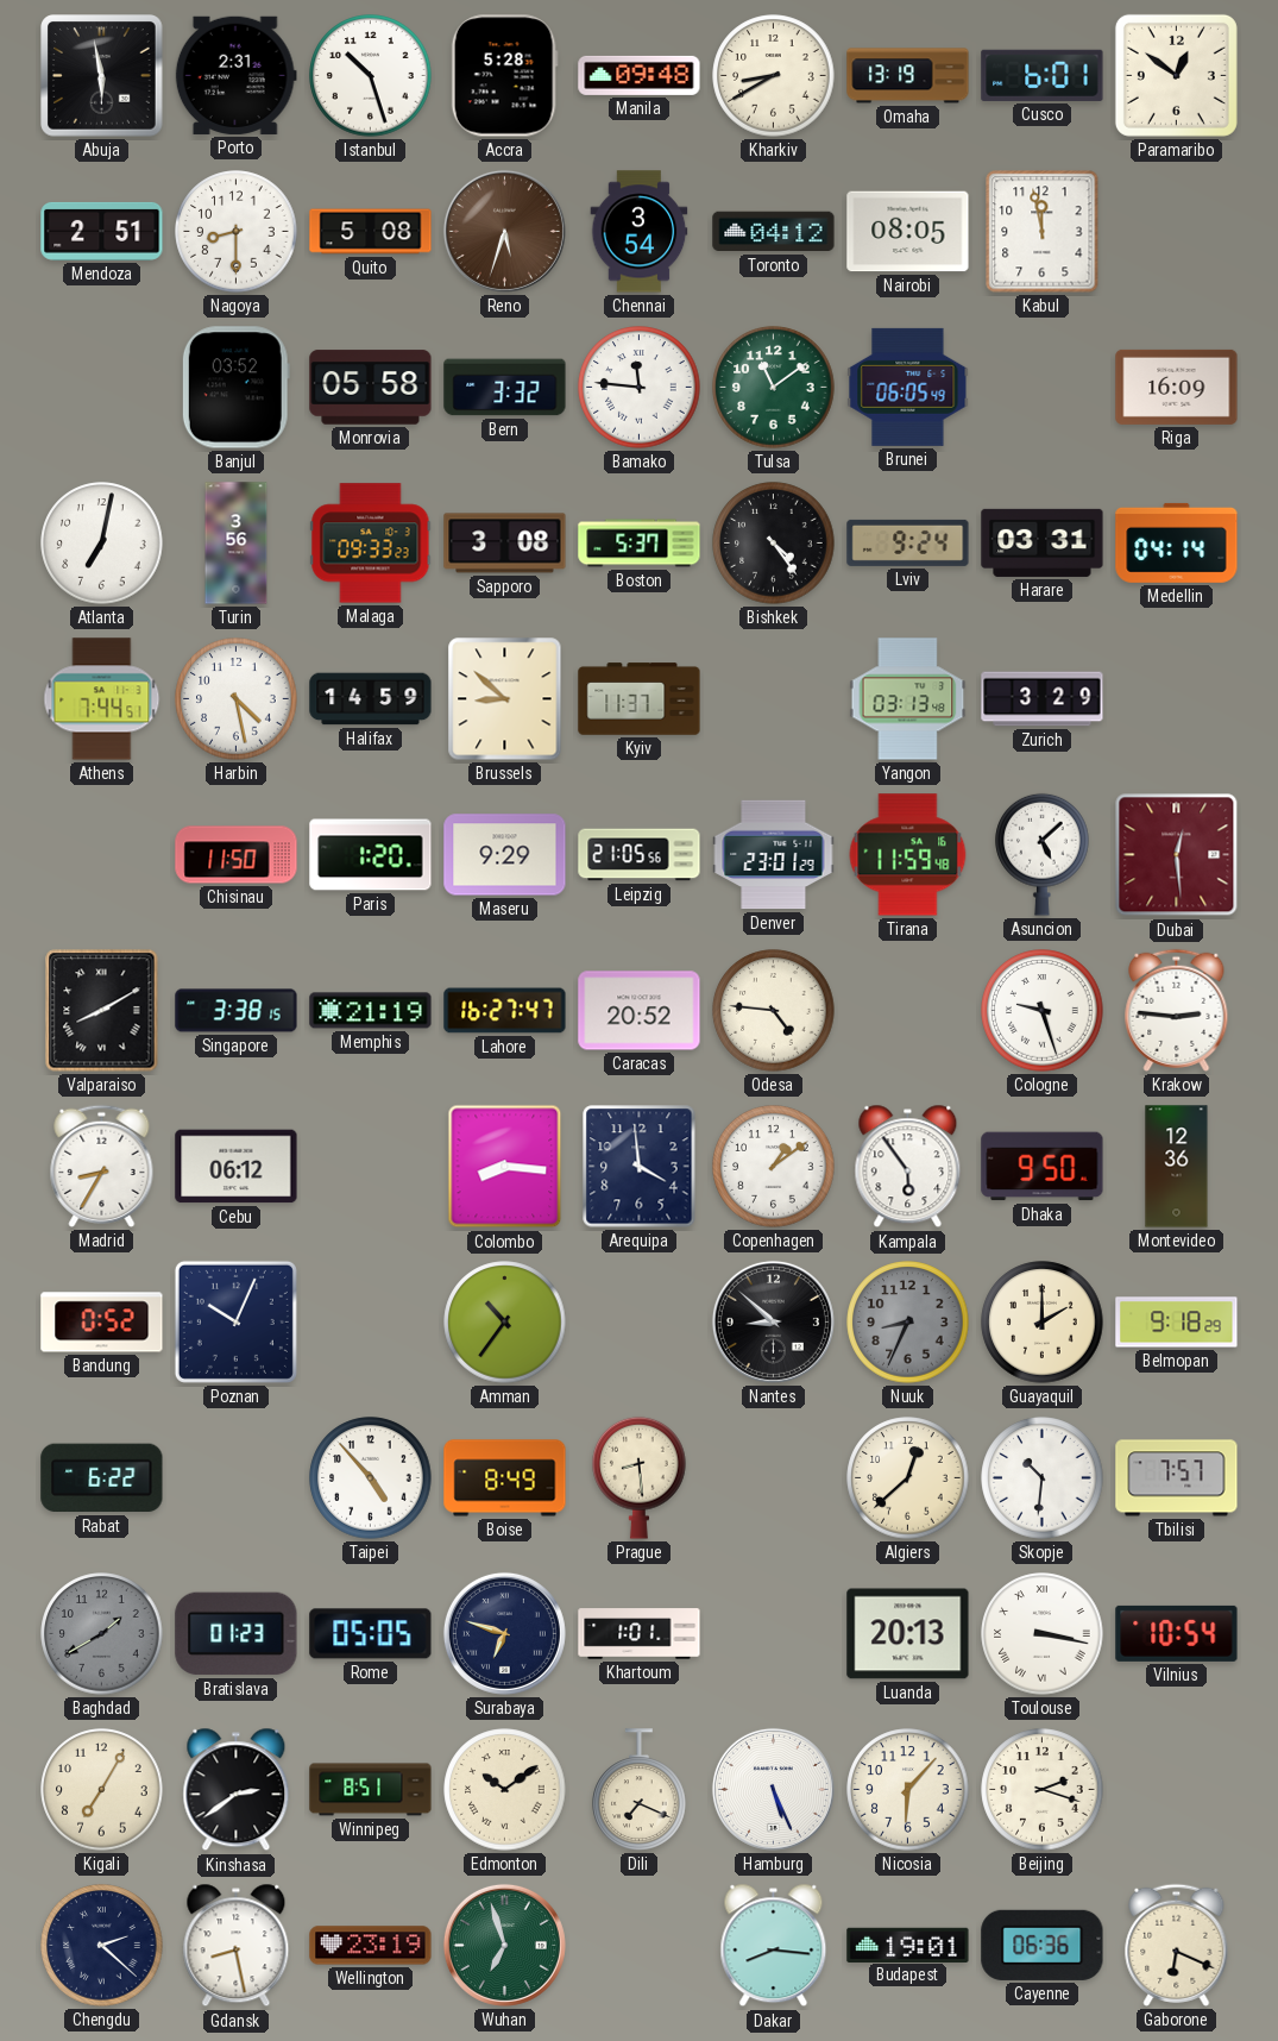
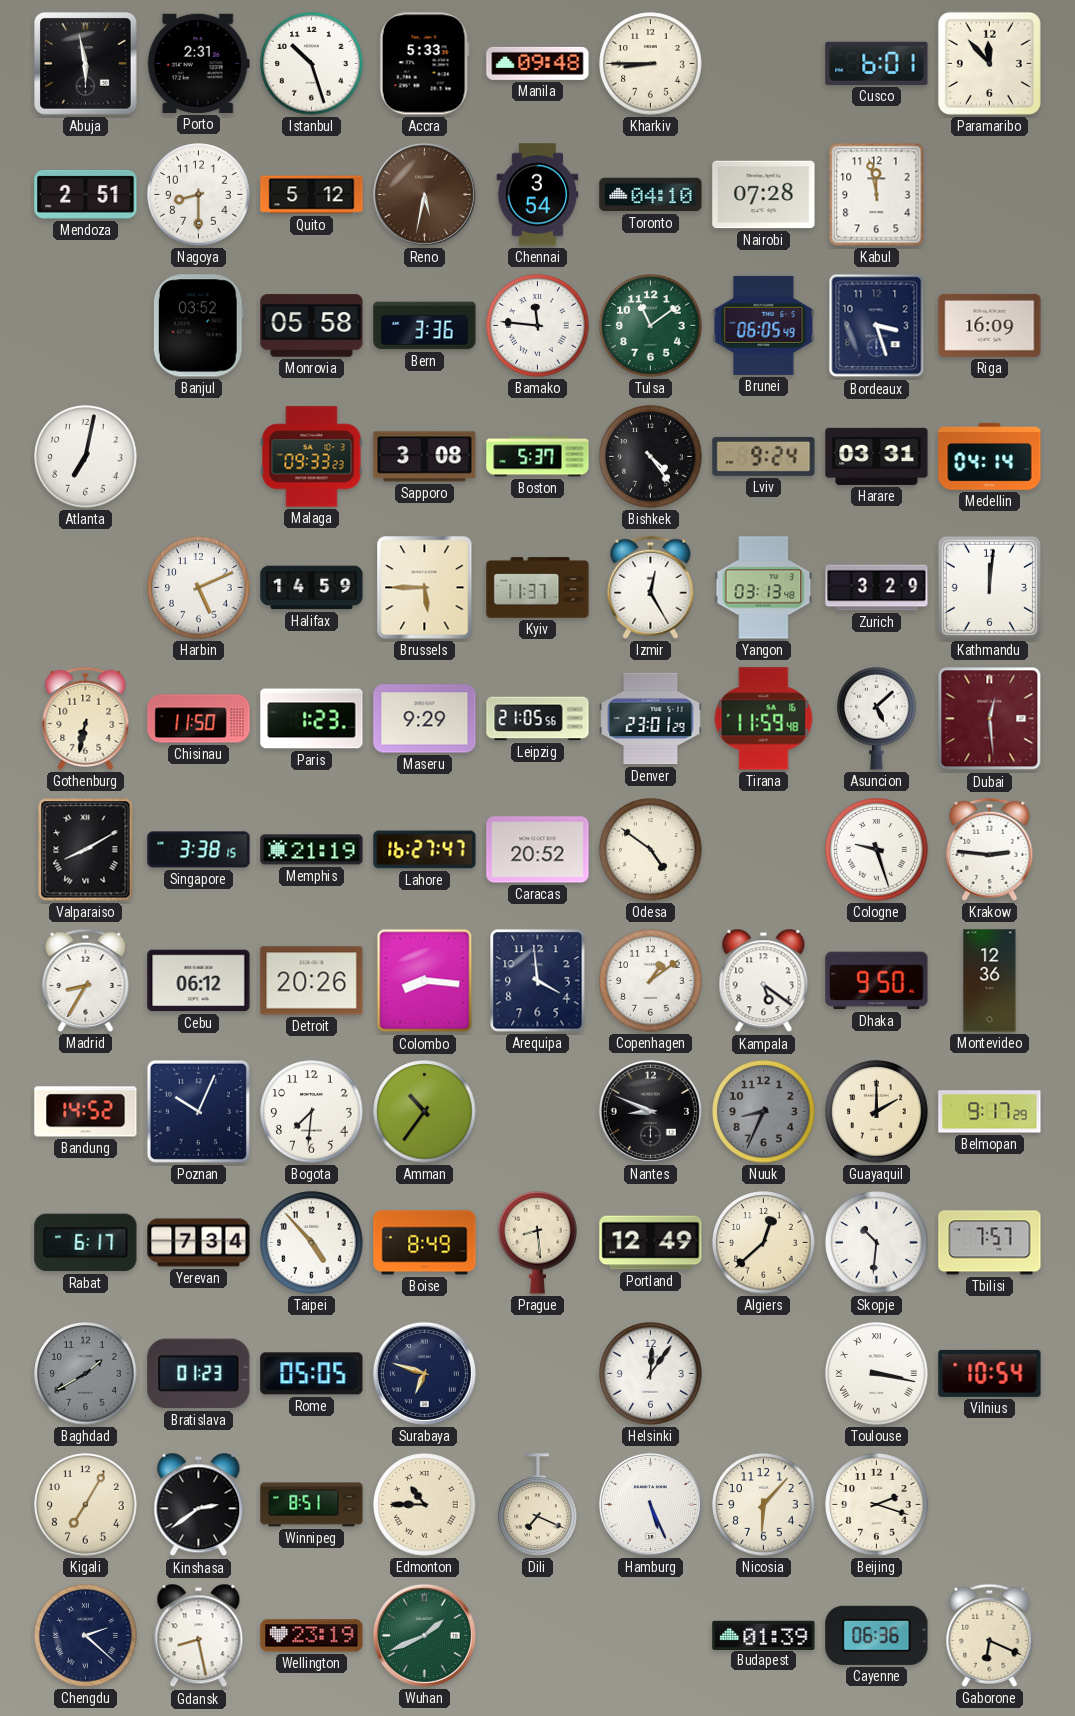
Accra: 5:28 -> 5:33
Kharkiv: 8:40 -> 8:45
Omaha: 13:19 -> none
Paramaribo: 12:51 -> 11:53
Quito: 5:08 -> 5:12
Reno: 5:33 -> 5:32
Toronto: 04:12 -> 04:10
Nairobi: 08:05 -> 07:28
Bern: 3:32 -> 3:36
Bordeaux: none -> 3:27
Turin: 3:56 -> none
Athens: 7:44 -> none
Harbin: 4:28 -> 5:11
Brussels: 8:52 -> 5:45
Izmir: none -> 12:25
Kathmandu: none -> 12:01
Gothenburg: none -> 6:32
Paris: 1:20 -> 1:23
Odesa: 4:46 -> 4:51
Detroit: none -> 20:26
Kampala: 5:54 -> 5:21
Bandung: 0:52 -> 14:52
Bogota: none -> 7:31
Nantes: 8:52 -> 8:49
Belmopan: 9:18 -> 9:17
Rabat: 6:22 -> 6:17
Yerevan: none -> 7:34
Portland: none -> 12:49
Khartoum: 1:01 -> none
Helsinki: none -> 12:06
Luanda: 20:13 -> none
Edmonton: 10:09 -> 10:45
Wuhan: 6:57 -> 1:41
Dakar: 8:16 -> none
Budapest: 19:01 -> 01:39
